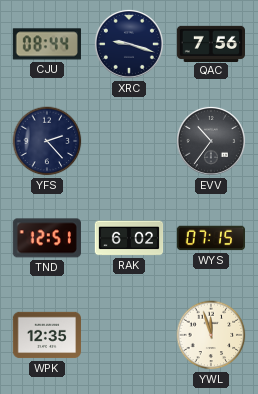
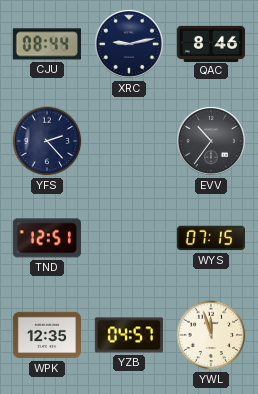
XRC: 9:18 -> 9:13
QAC: 7:56 -> 8:46
RAK: 6:02 -> none
YZB: none -> 04:57
